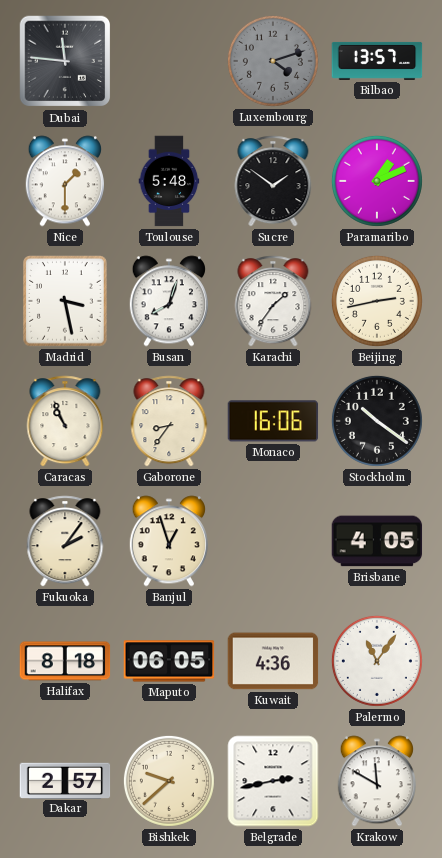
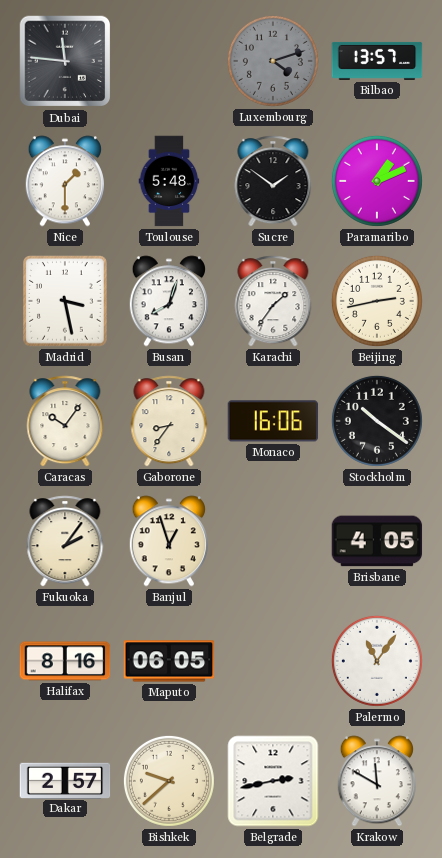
Caracas: 10:56 -> 10:06
Halifax: 8:18 -> 8:16
Kuwait: 4:36 -> none
